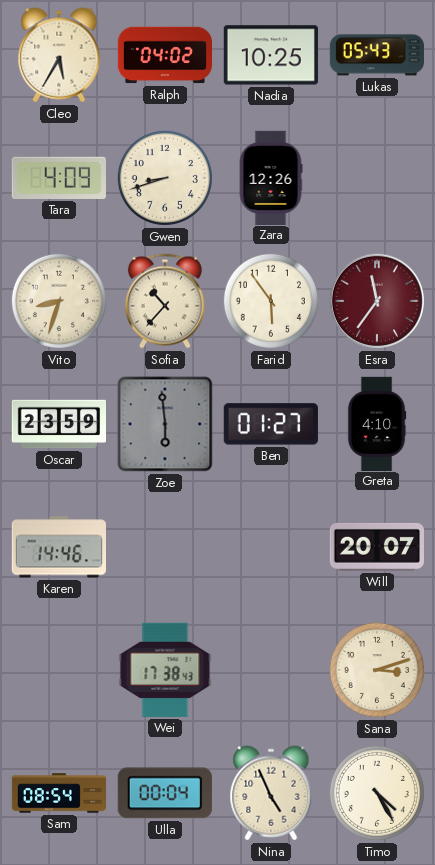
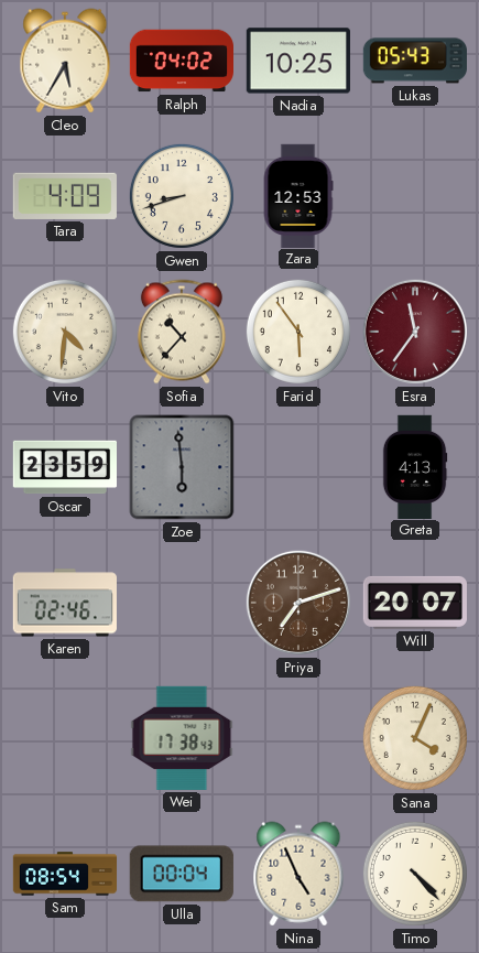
Zara: 12:26 -> 12:53
Vito: 8:33 -> 4:31
Ben: 01:27 -> none
Greta: 4:10 -> 4:13
Karen: 14:46 -> 02:46
Priya: none -> 7:12
Sana: 3:12 -> 4:04
Timo: 4:25 -> 4:23
